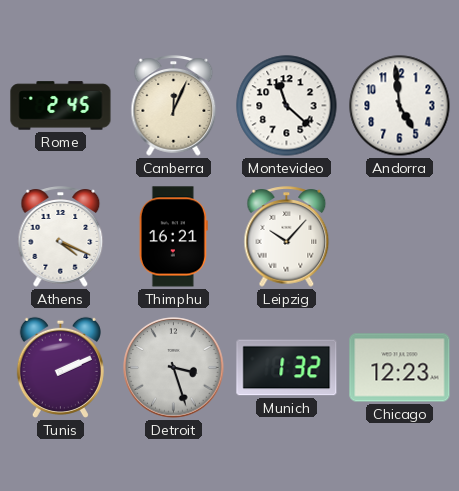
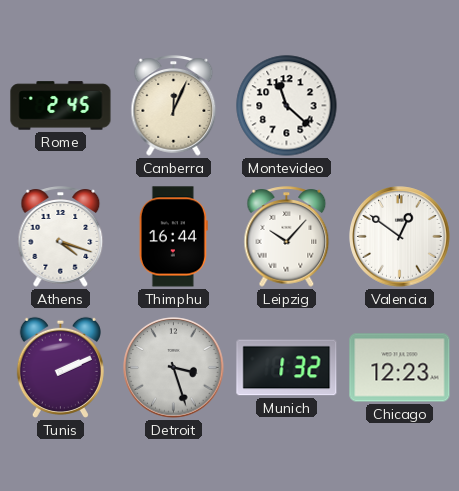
Andorra: 4:59 -> none
Athens: 4:19 -> 4:18
Thimphu: 16:21 -> 16:44
Valencia: none -> 12:51
